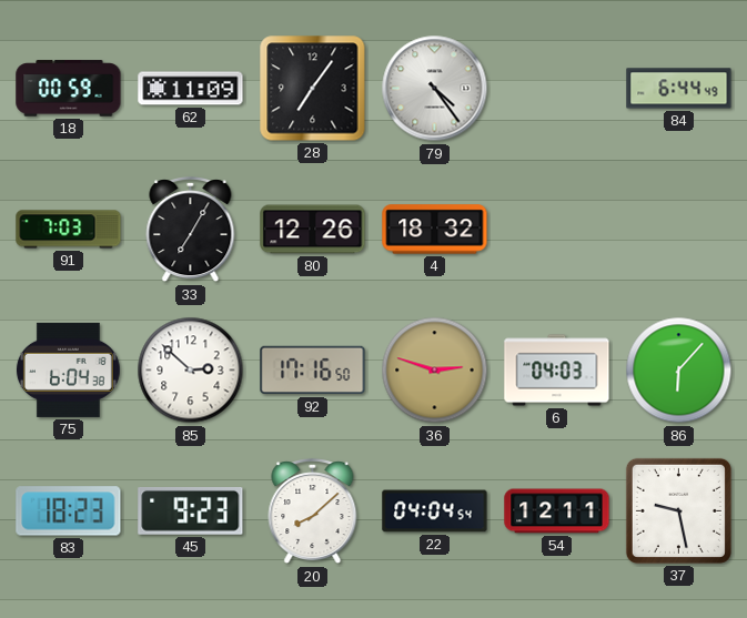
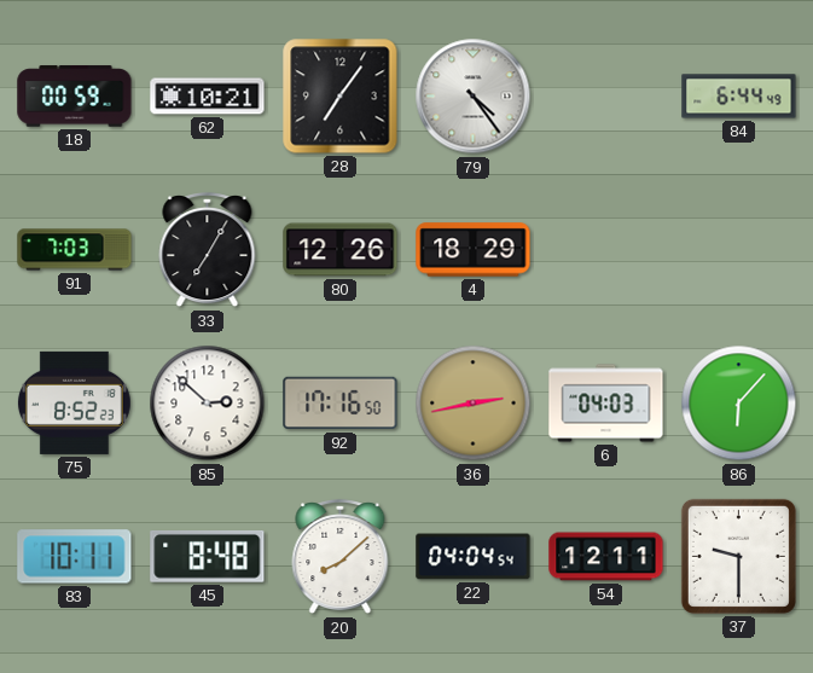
62: 11:09 -> 10:21
4: 18:32 -> 18:29
75: 6:04 -> 8:52
36: 2:48 -> 2:43
83: 18:23 -> 10:11
45: 9:23 -> 8:48
37: 9:28 -> 9:30
